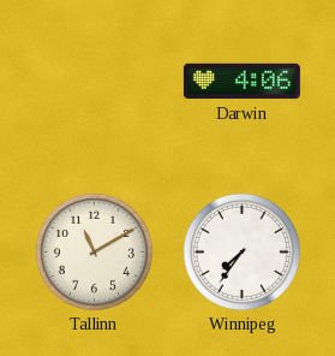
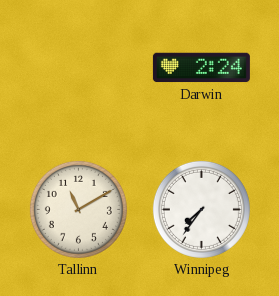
Darwin: 4:06 -> 2:24
